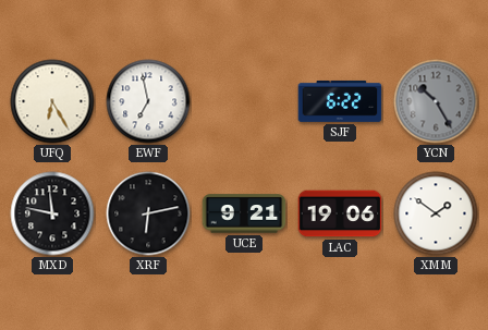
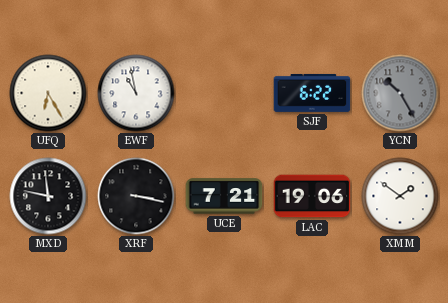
EWF: 6:58 -> 10:58
XRF: 6:13 -> 3:17
UCE: 9:21 -> 7:21
